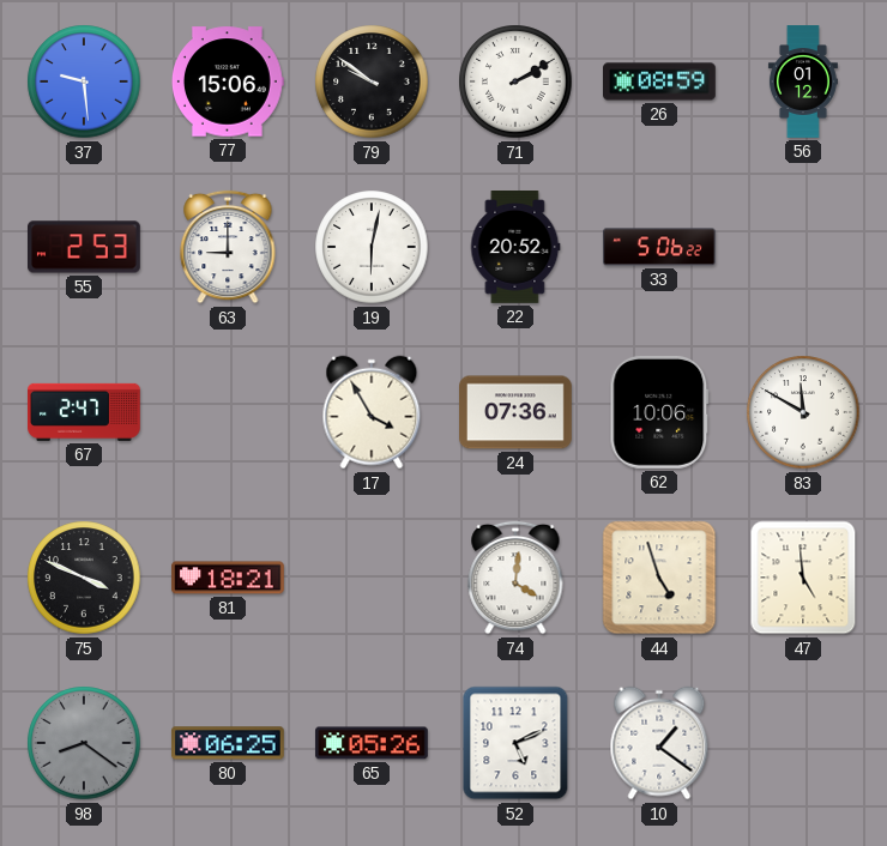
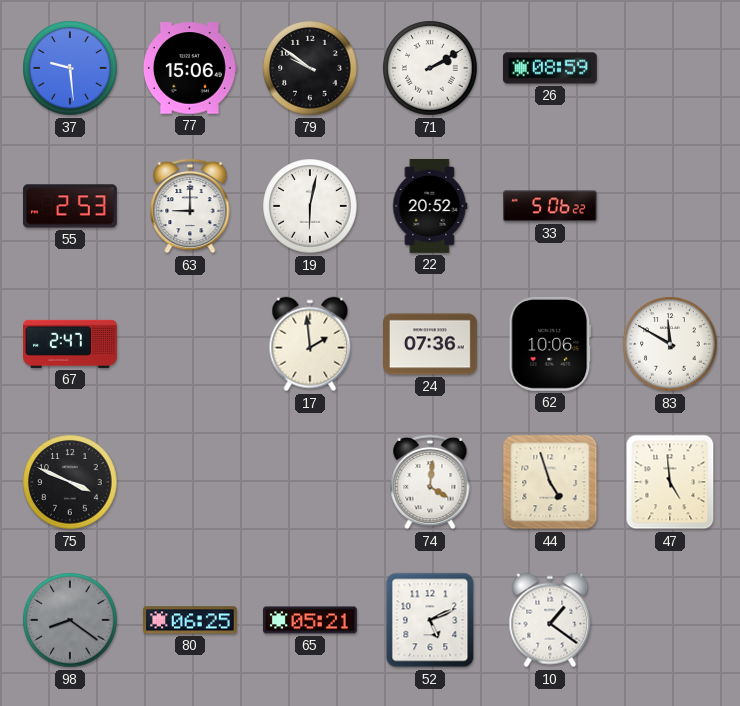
56: 01:12 -> none
17: 3:55 -> 1:59
81: 18:21 -> none
65: 05:26 -> 05:21
